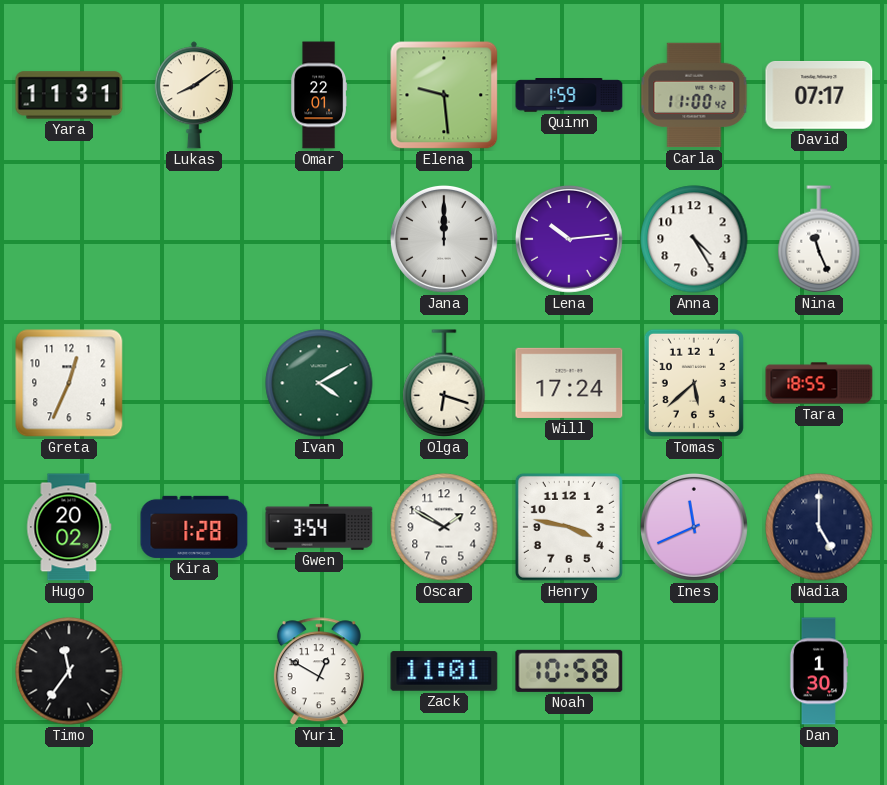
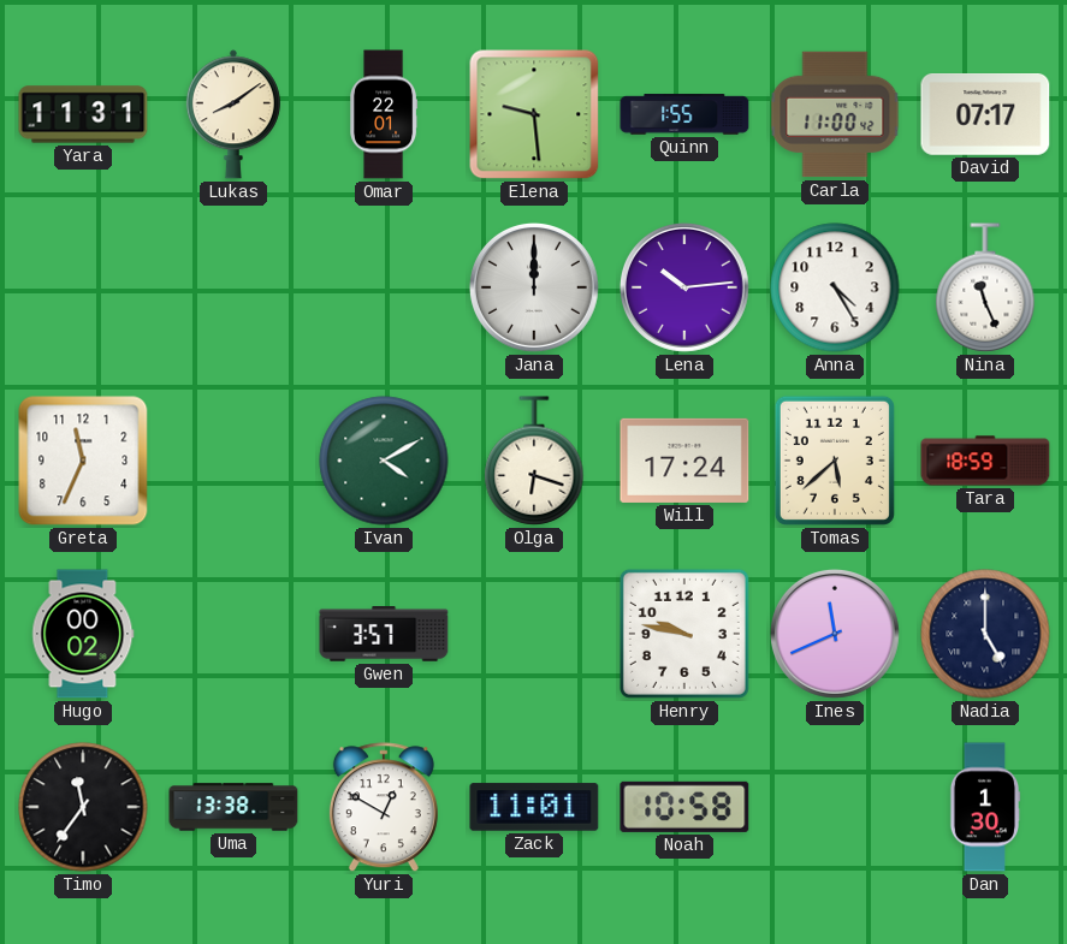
Quinn: 1:59 -> 1:55
Greta: 12:34 -> 11:34
Tara: 18:55 -> 18:59
Hugo: 20:02 -> 00:02
Kira: 1:28 -> none
Gwen: 3:54 -> 3:57
Oscar: 1:50 -> none
Henry: 3:47 -> 9:47
Uma: none -> 13:38
